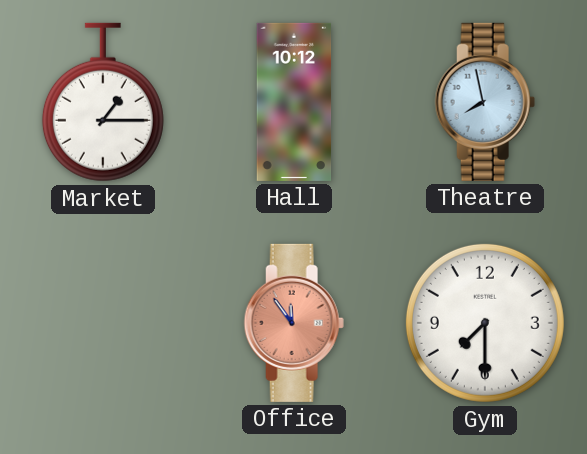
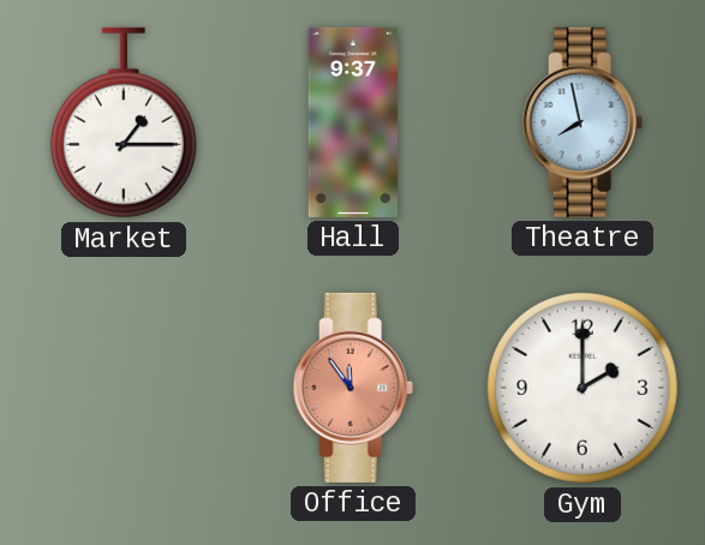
Hall: 10:12 -> 9:37
Gym: 7:30 -> 2:00
